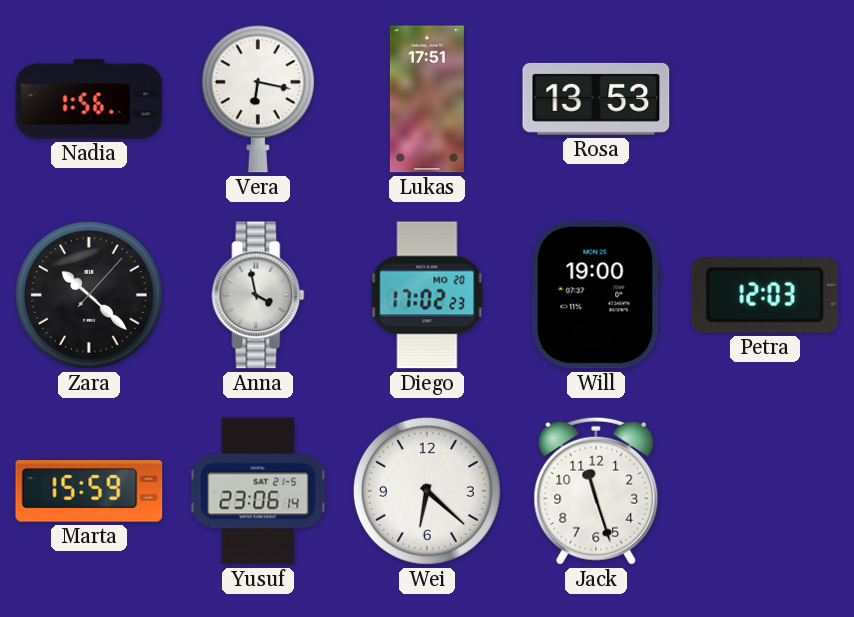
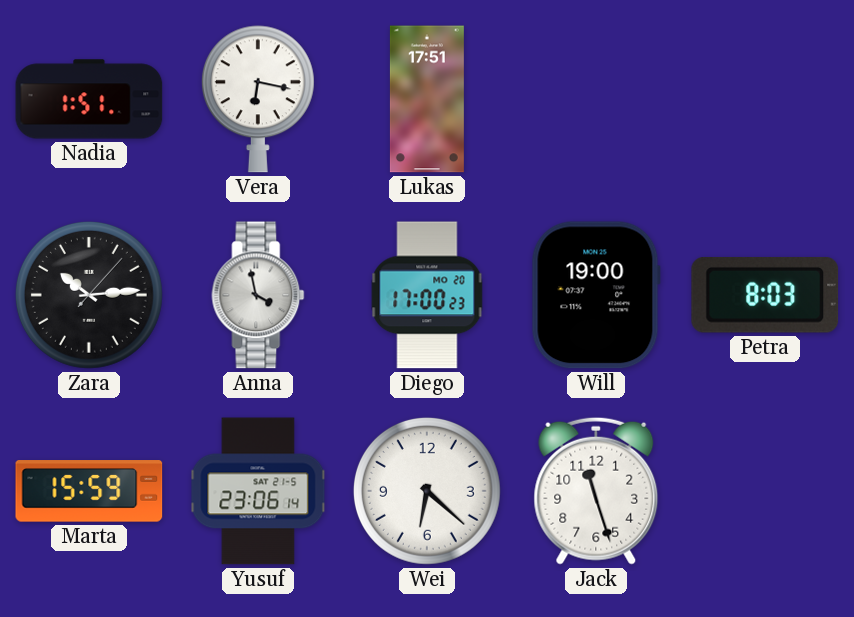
Nadia: 1:56 -> 1:51
Rosa: 13:53 -> none
Zara: 10:22 -> 10:14
Diego: 17:02 -> 17:00
Petra: 12:03 -> 8:03
